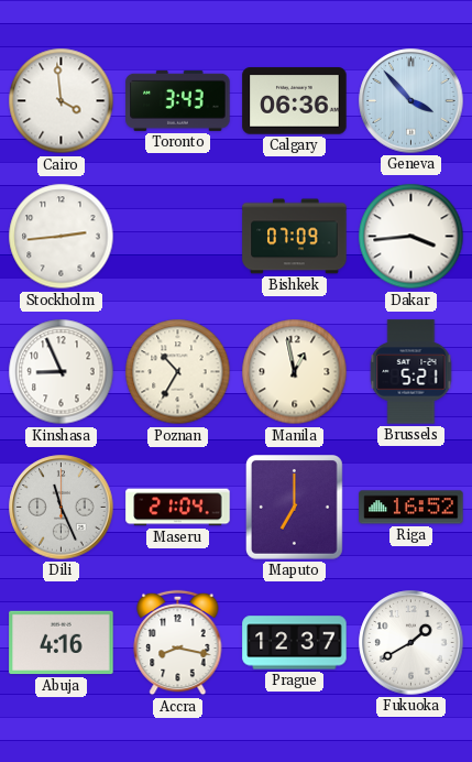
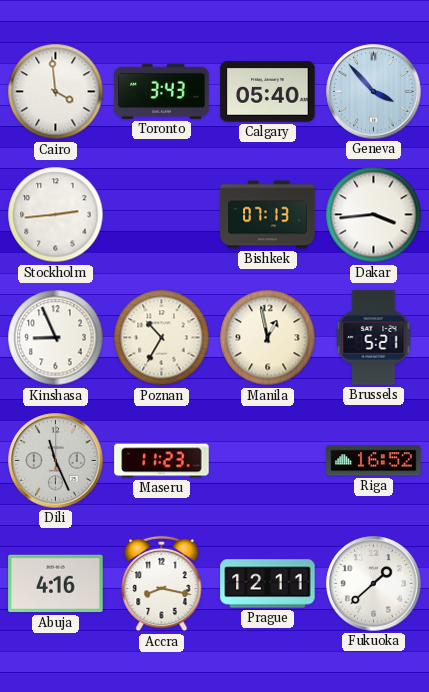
Calgary: 06:36 -> 05:40
Bishkek: 07:09 -> 07:13
Maseru: 21:04 -> 11:23
Maputo: 7:00 -> none
Prague: 12:37 -> 12:11
Fukuoka: 1:40 -> 1:38
